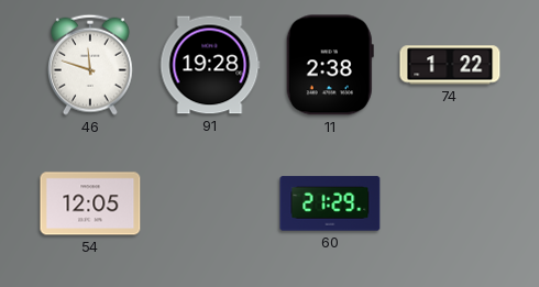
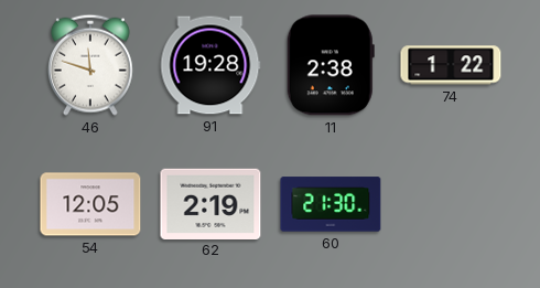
62: none -> 2:19
60: 21:29 -> 21:30
